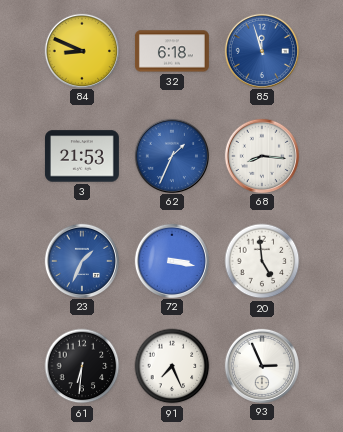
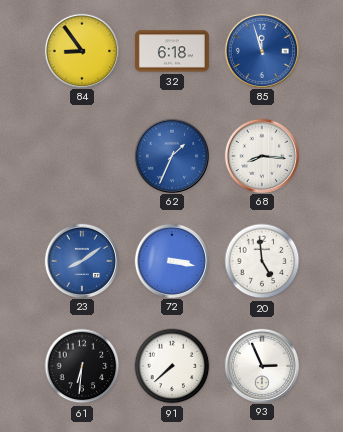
84: 8:49 -> 8:54
3: 21:53 -> none
23: 1:34 -> 8:09
91: 7:26 -> 7:38
